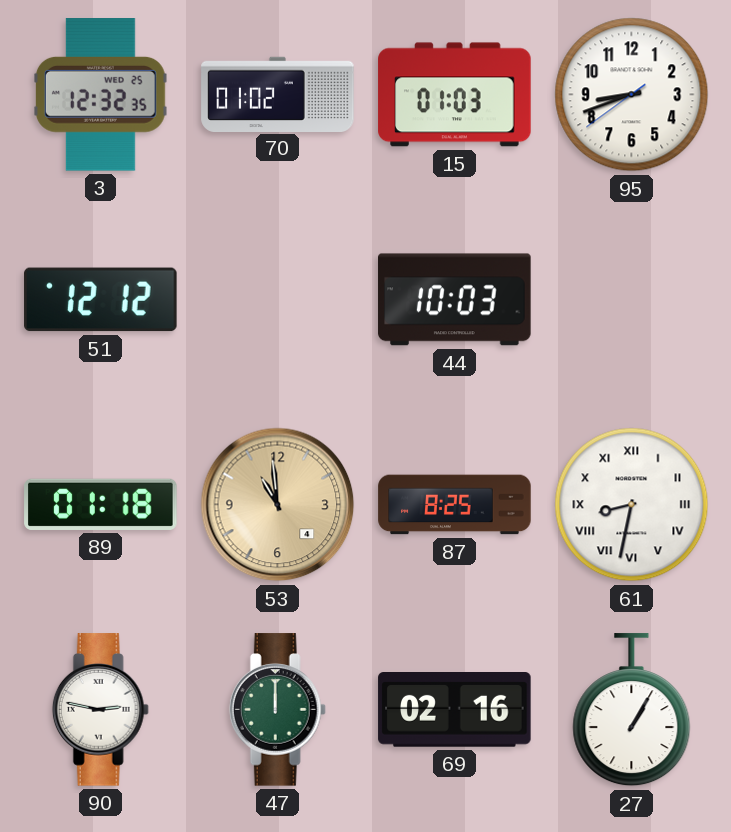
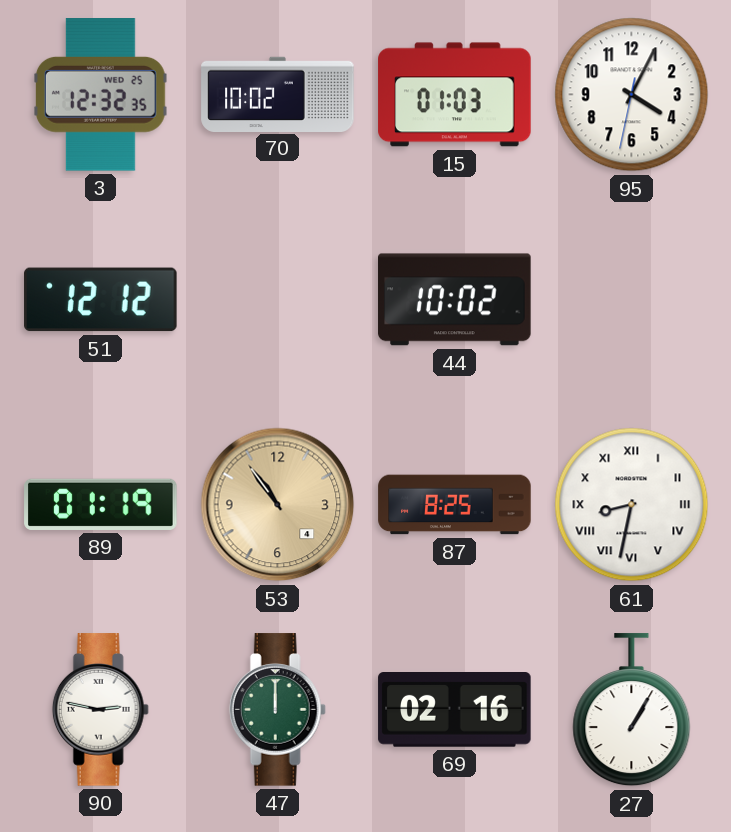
70: 01:02 -> 10:02
95: 8:41 -> 4:04
44: 10:03 -> 10:02
89: 01:18 -> 01:19
53: 10:59 -> 10:54
